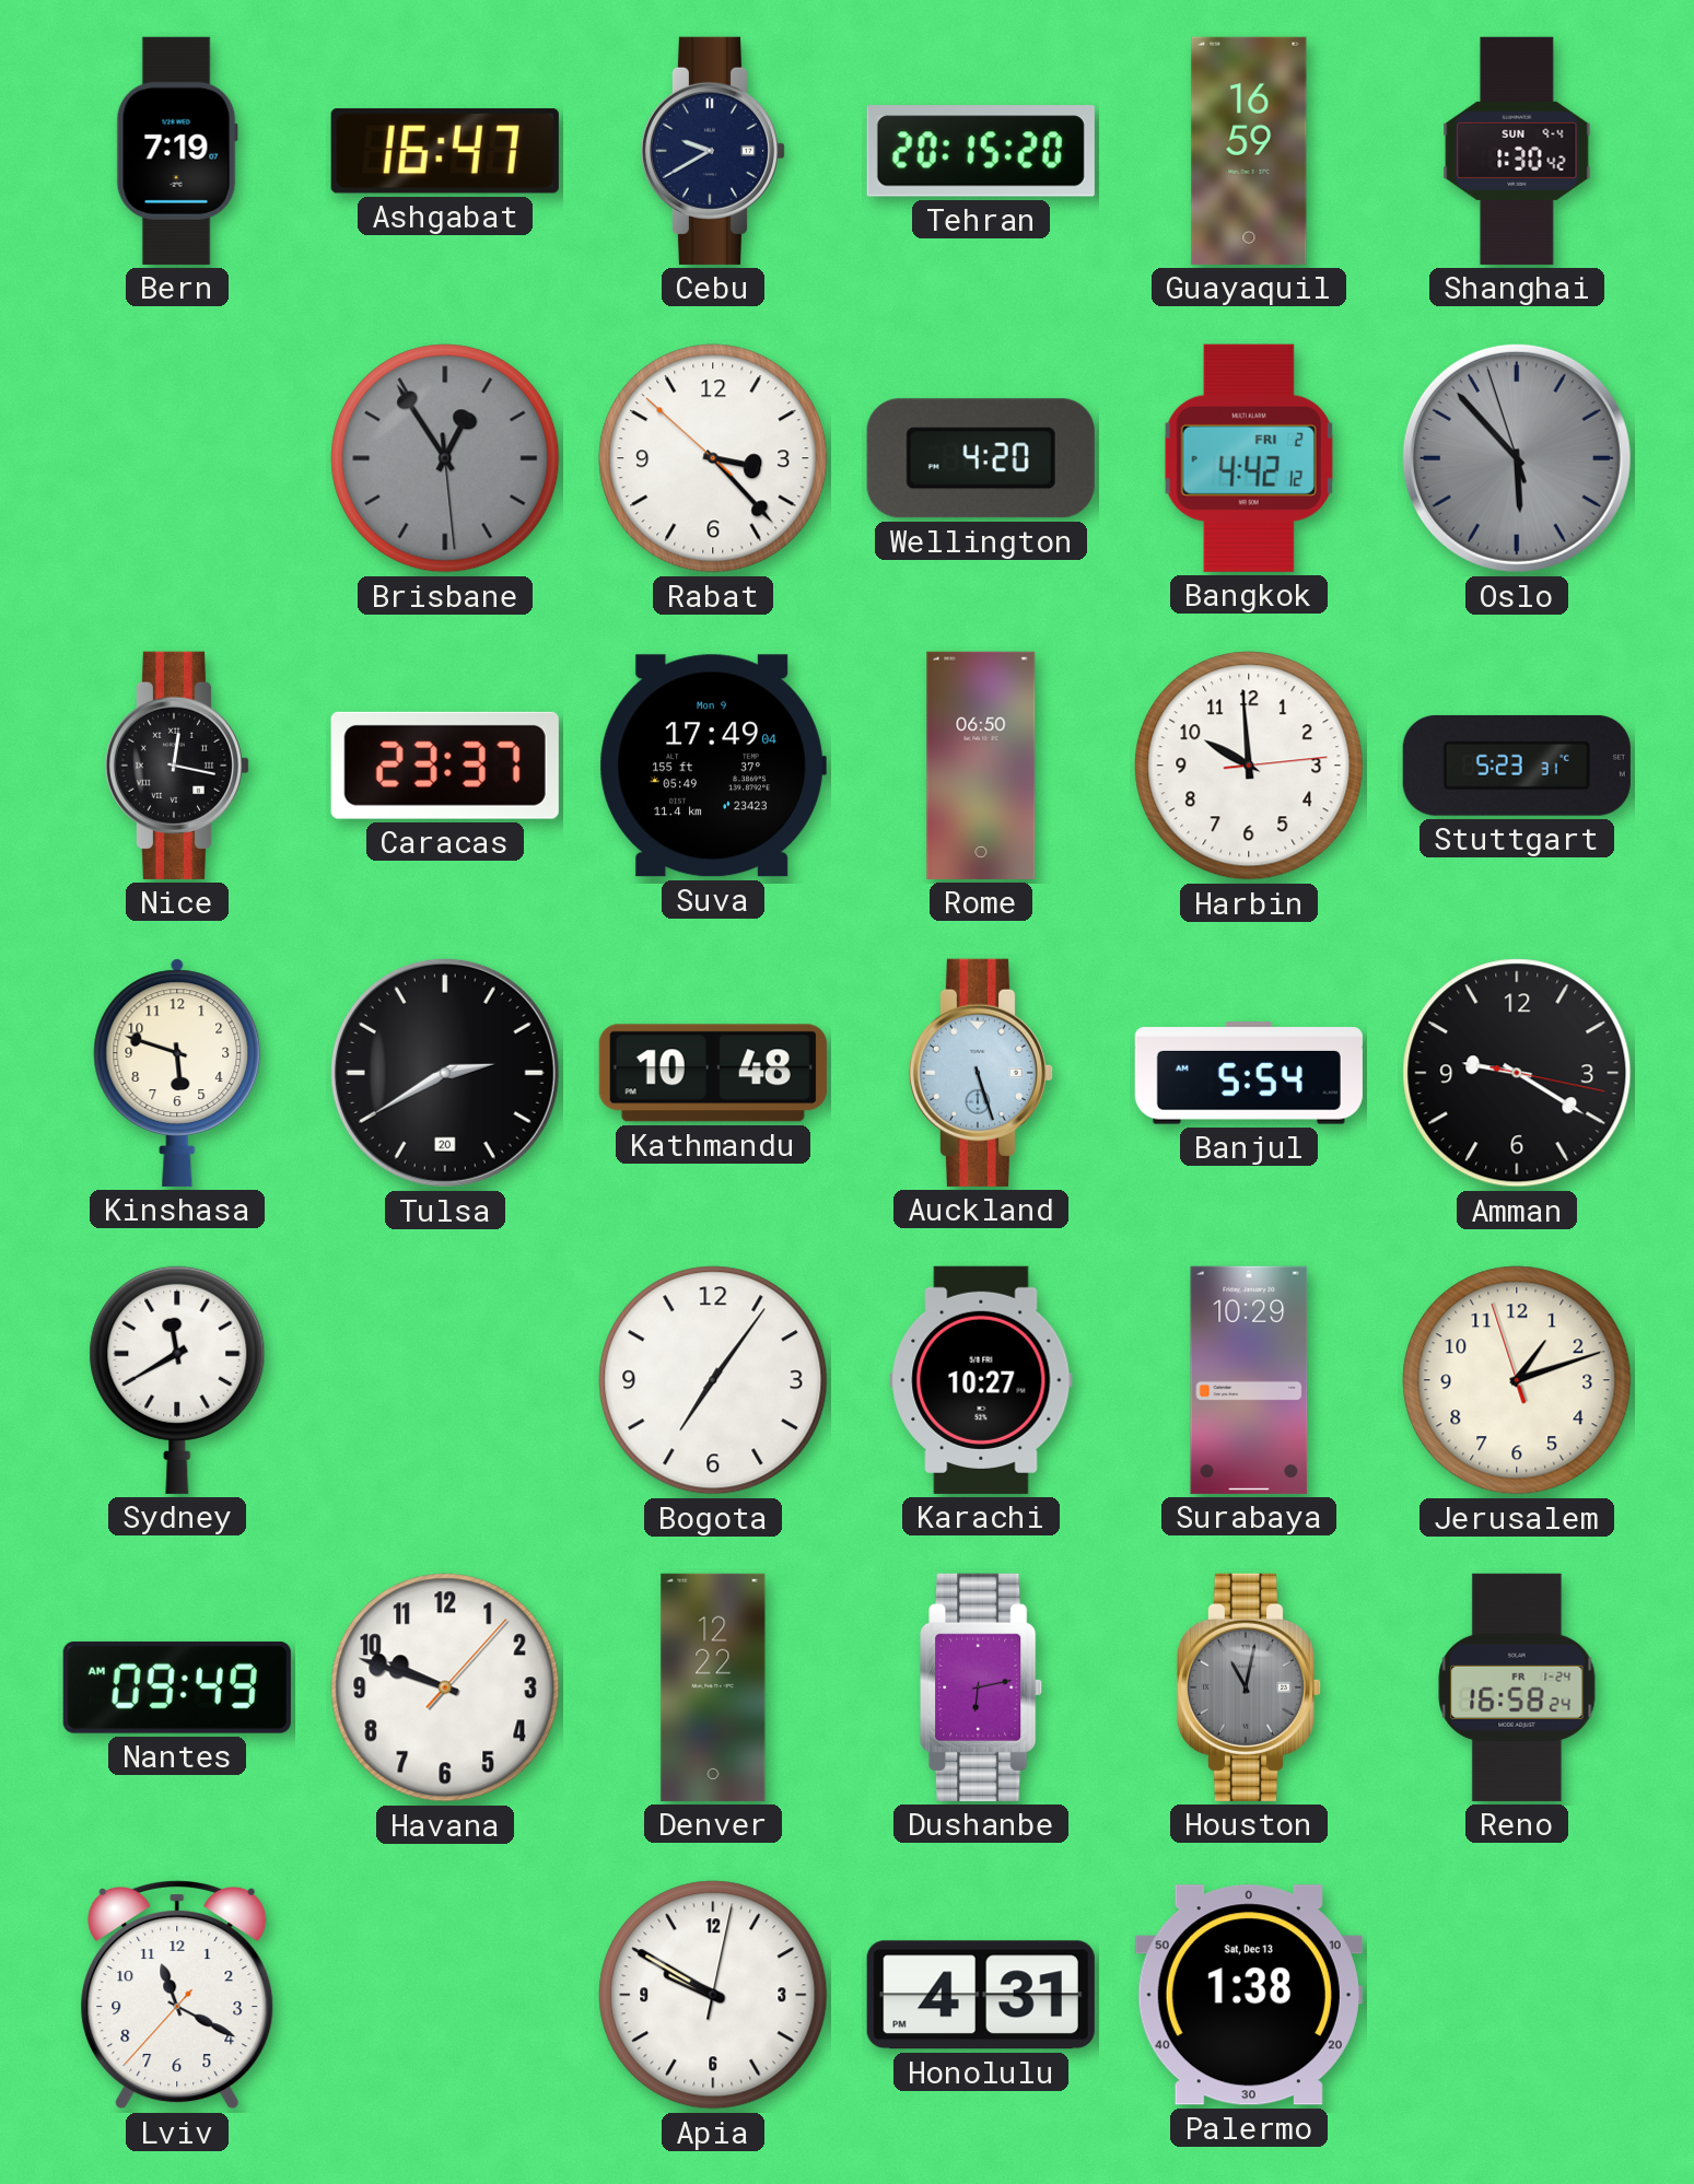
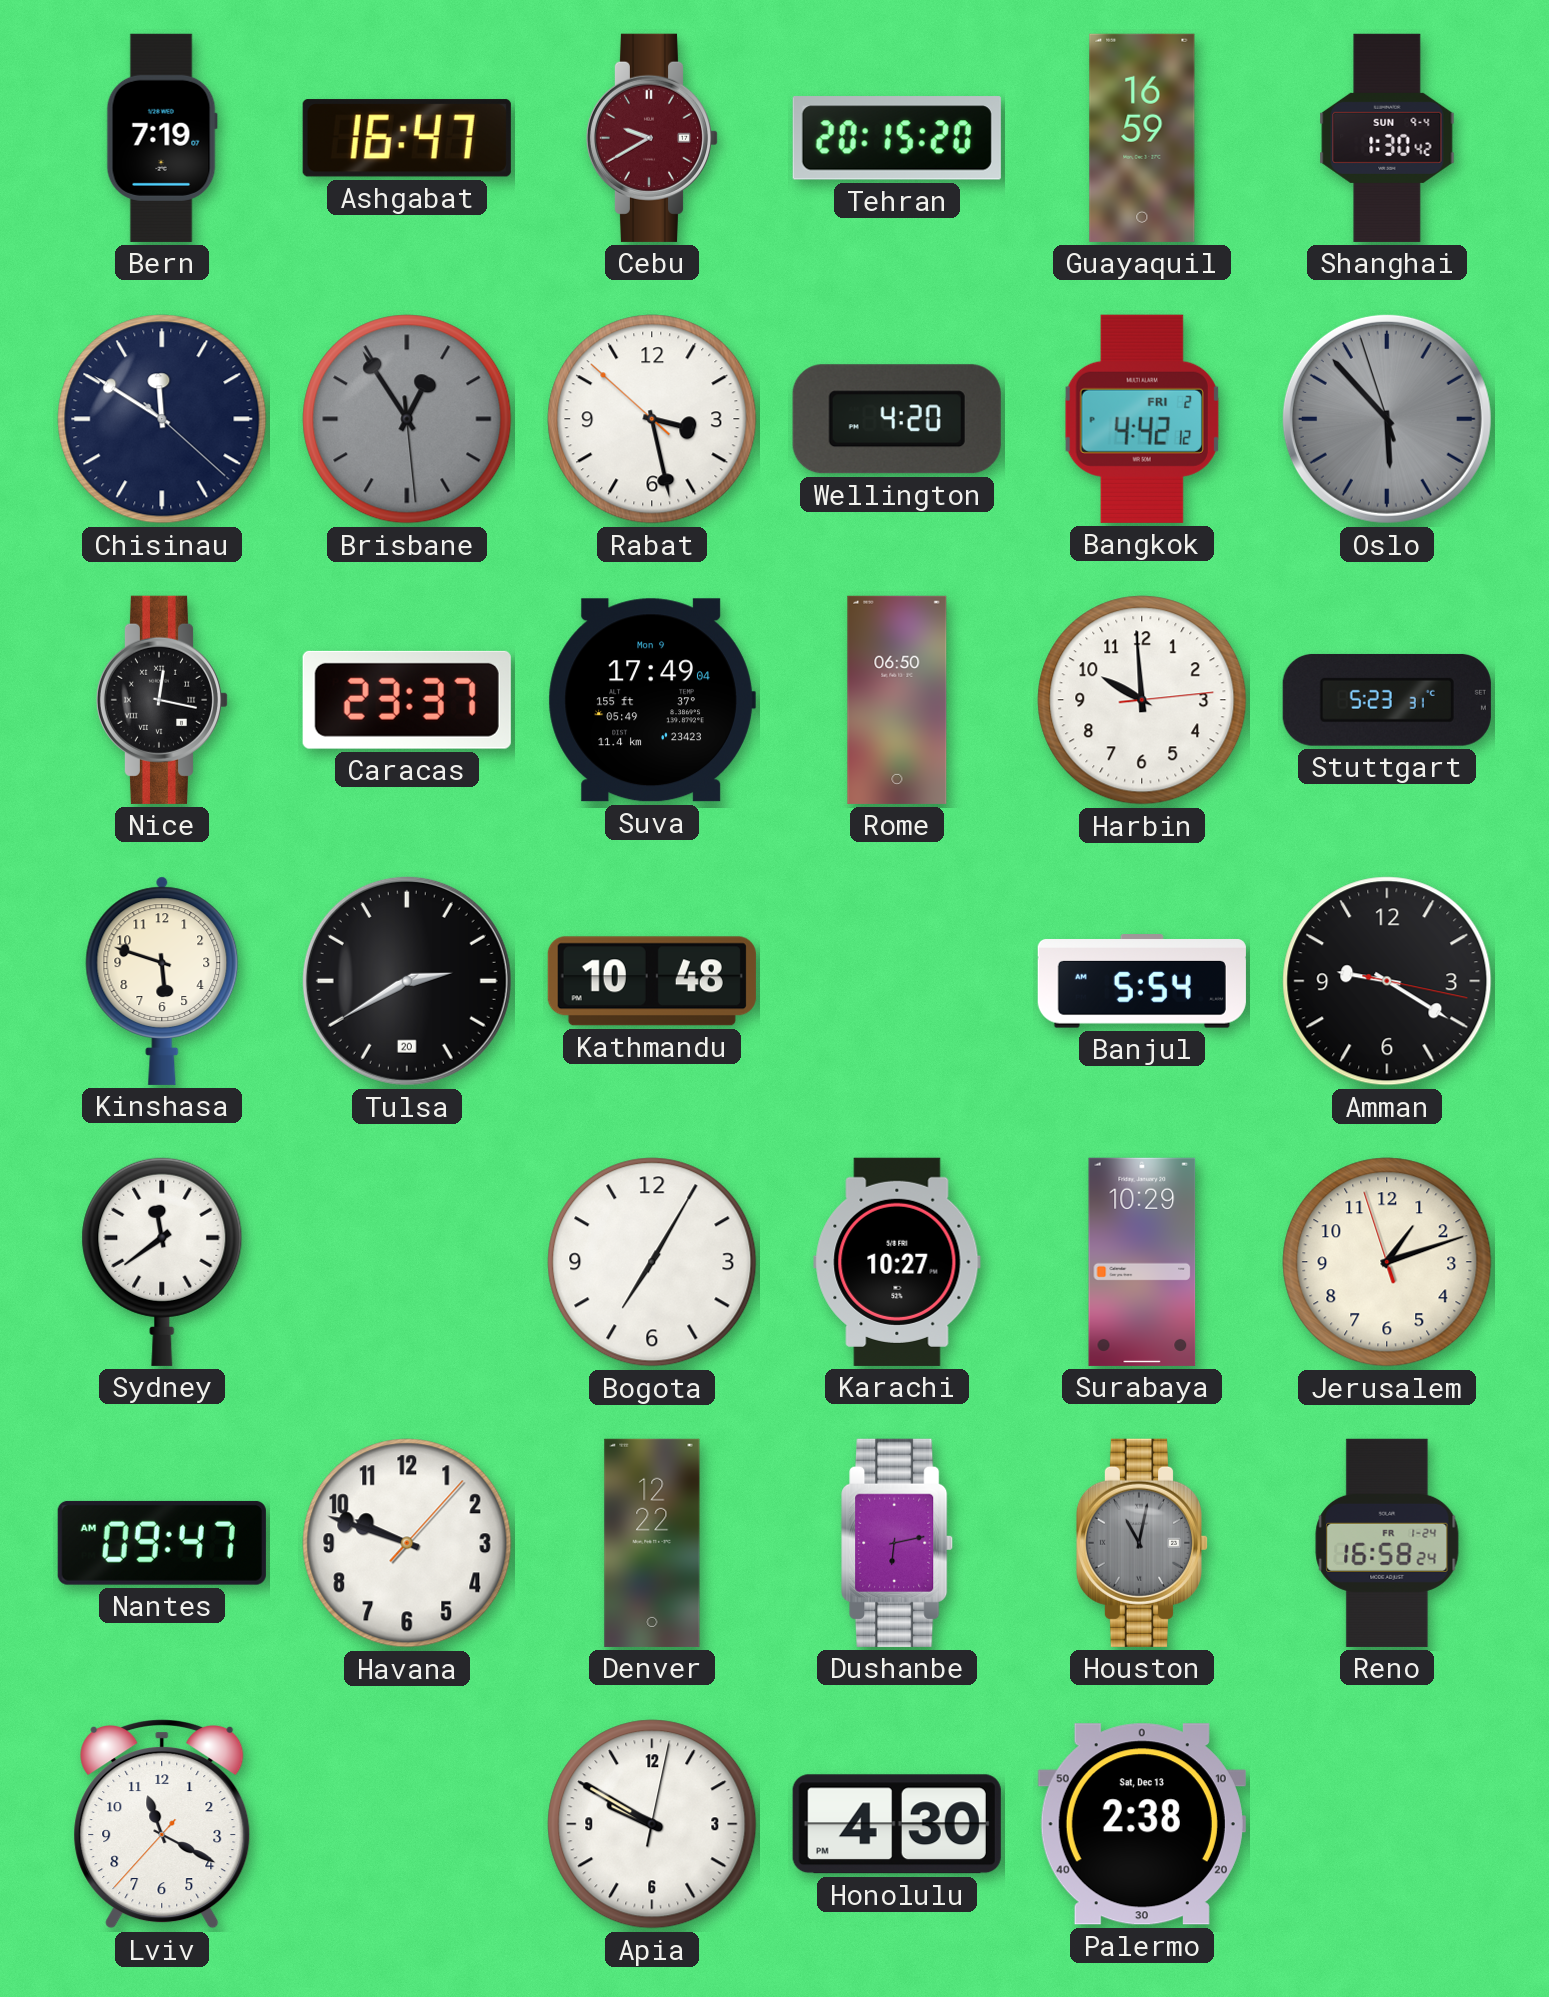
Cebu dial: navy -> burgundy
Chisinau: none -> 11:50
Rabat: 3:22 -> 3:27
Auckland: 5:27 -> none
Sydney: 11:40 -> 11:39
Bogota: 7:06 -> 7:05
Nantes: 09:49 -> 09:47
Honolulu: 4:31 -> 4:30
Palermo: 1:38 -> 2:38
